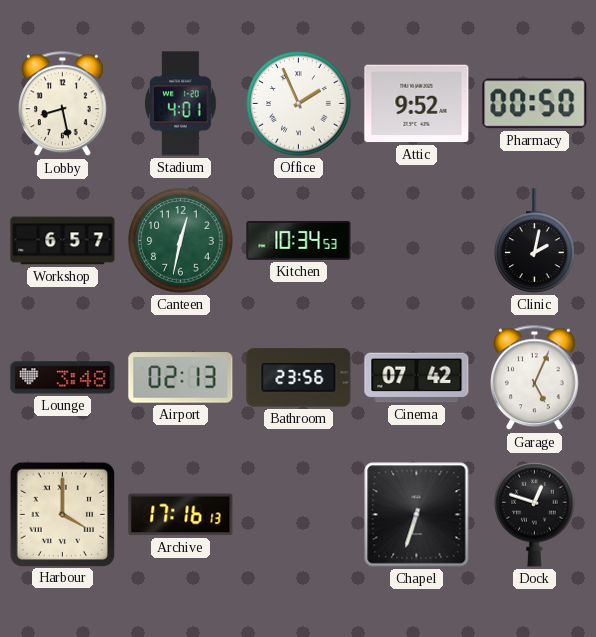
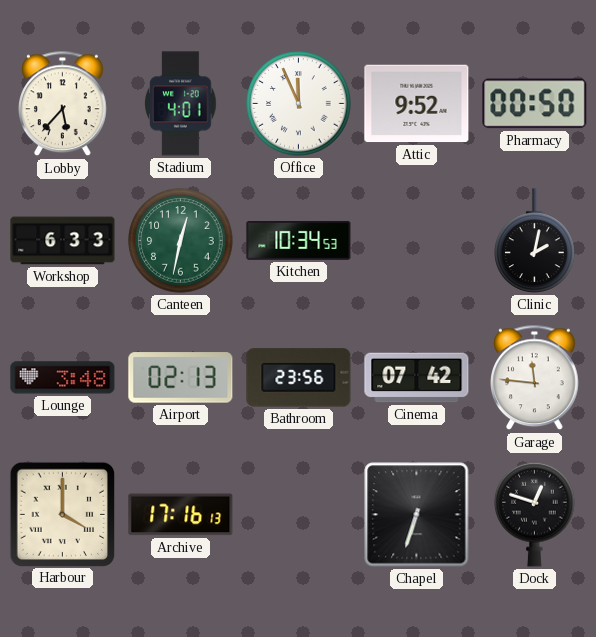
Lobby: 8:28 -> 5:37
Office: 1:56 -> 11:56
Workshop: 6:57 -> 6:33
Garage: 5:04 -> 11:46
